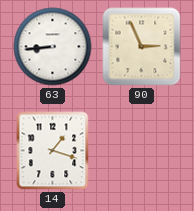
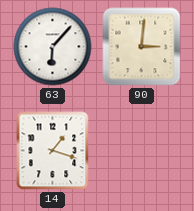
63: 8:44 -> 6:07
90: 2:56 -> 3:01
